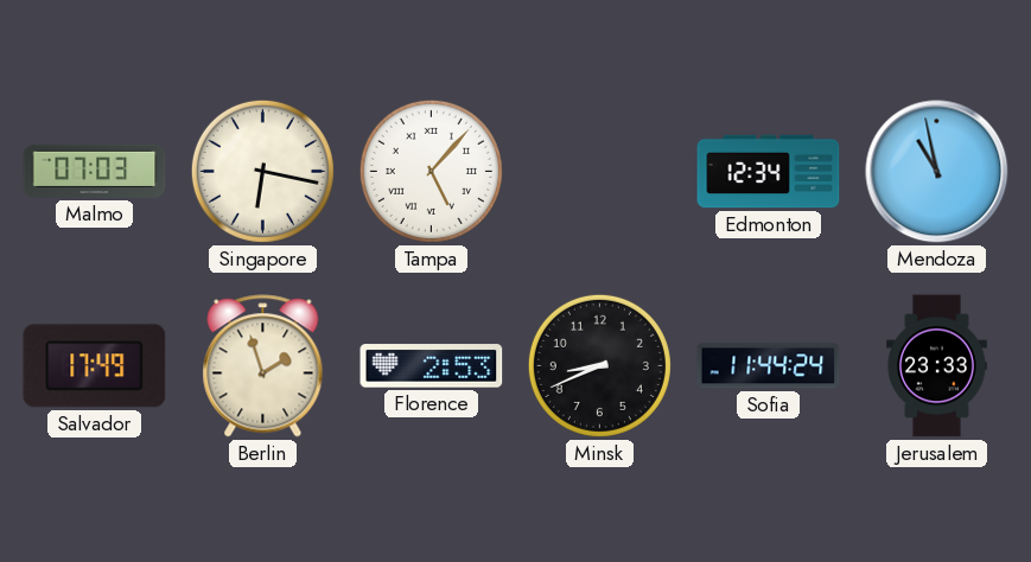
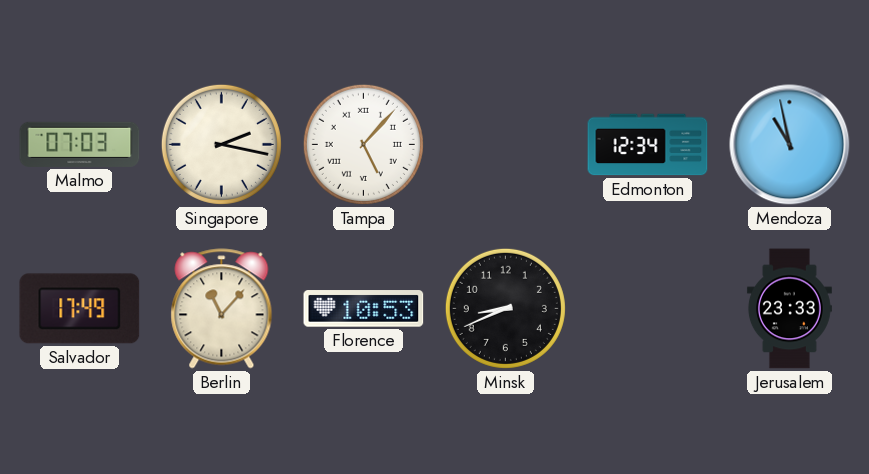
Singapore: 6:17 -> 2:17
Berlin: 1:57 -> 11:07
Florence: 2:53 -> 10:53
Sofia: 11:44 -> none
